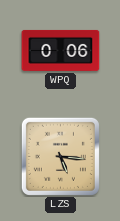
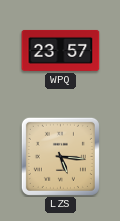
WPQ: 0:06 -> 23:57
